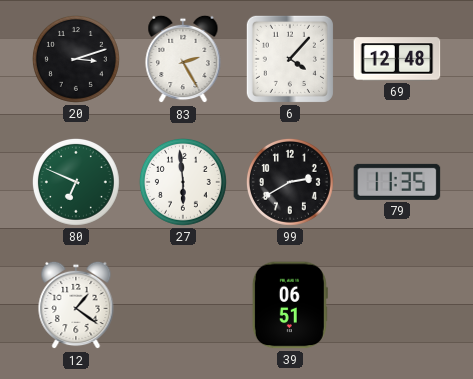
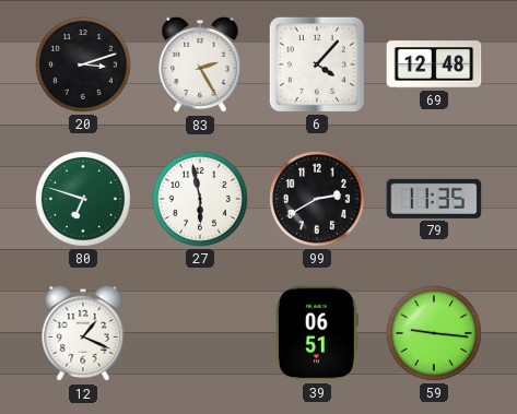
80: 6:49 -> 6:48
27: 5:59 -> 5:58
12: 1:21 -> 1:19
59: none -> 9:16
